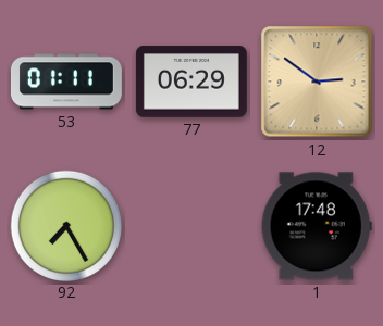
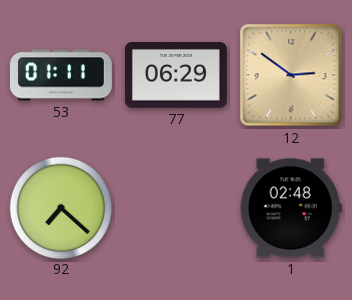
92: 7:25 -> 7:22
1: 17:48 -> 02:48
